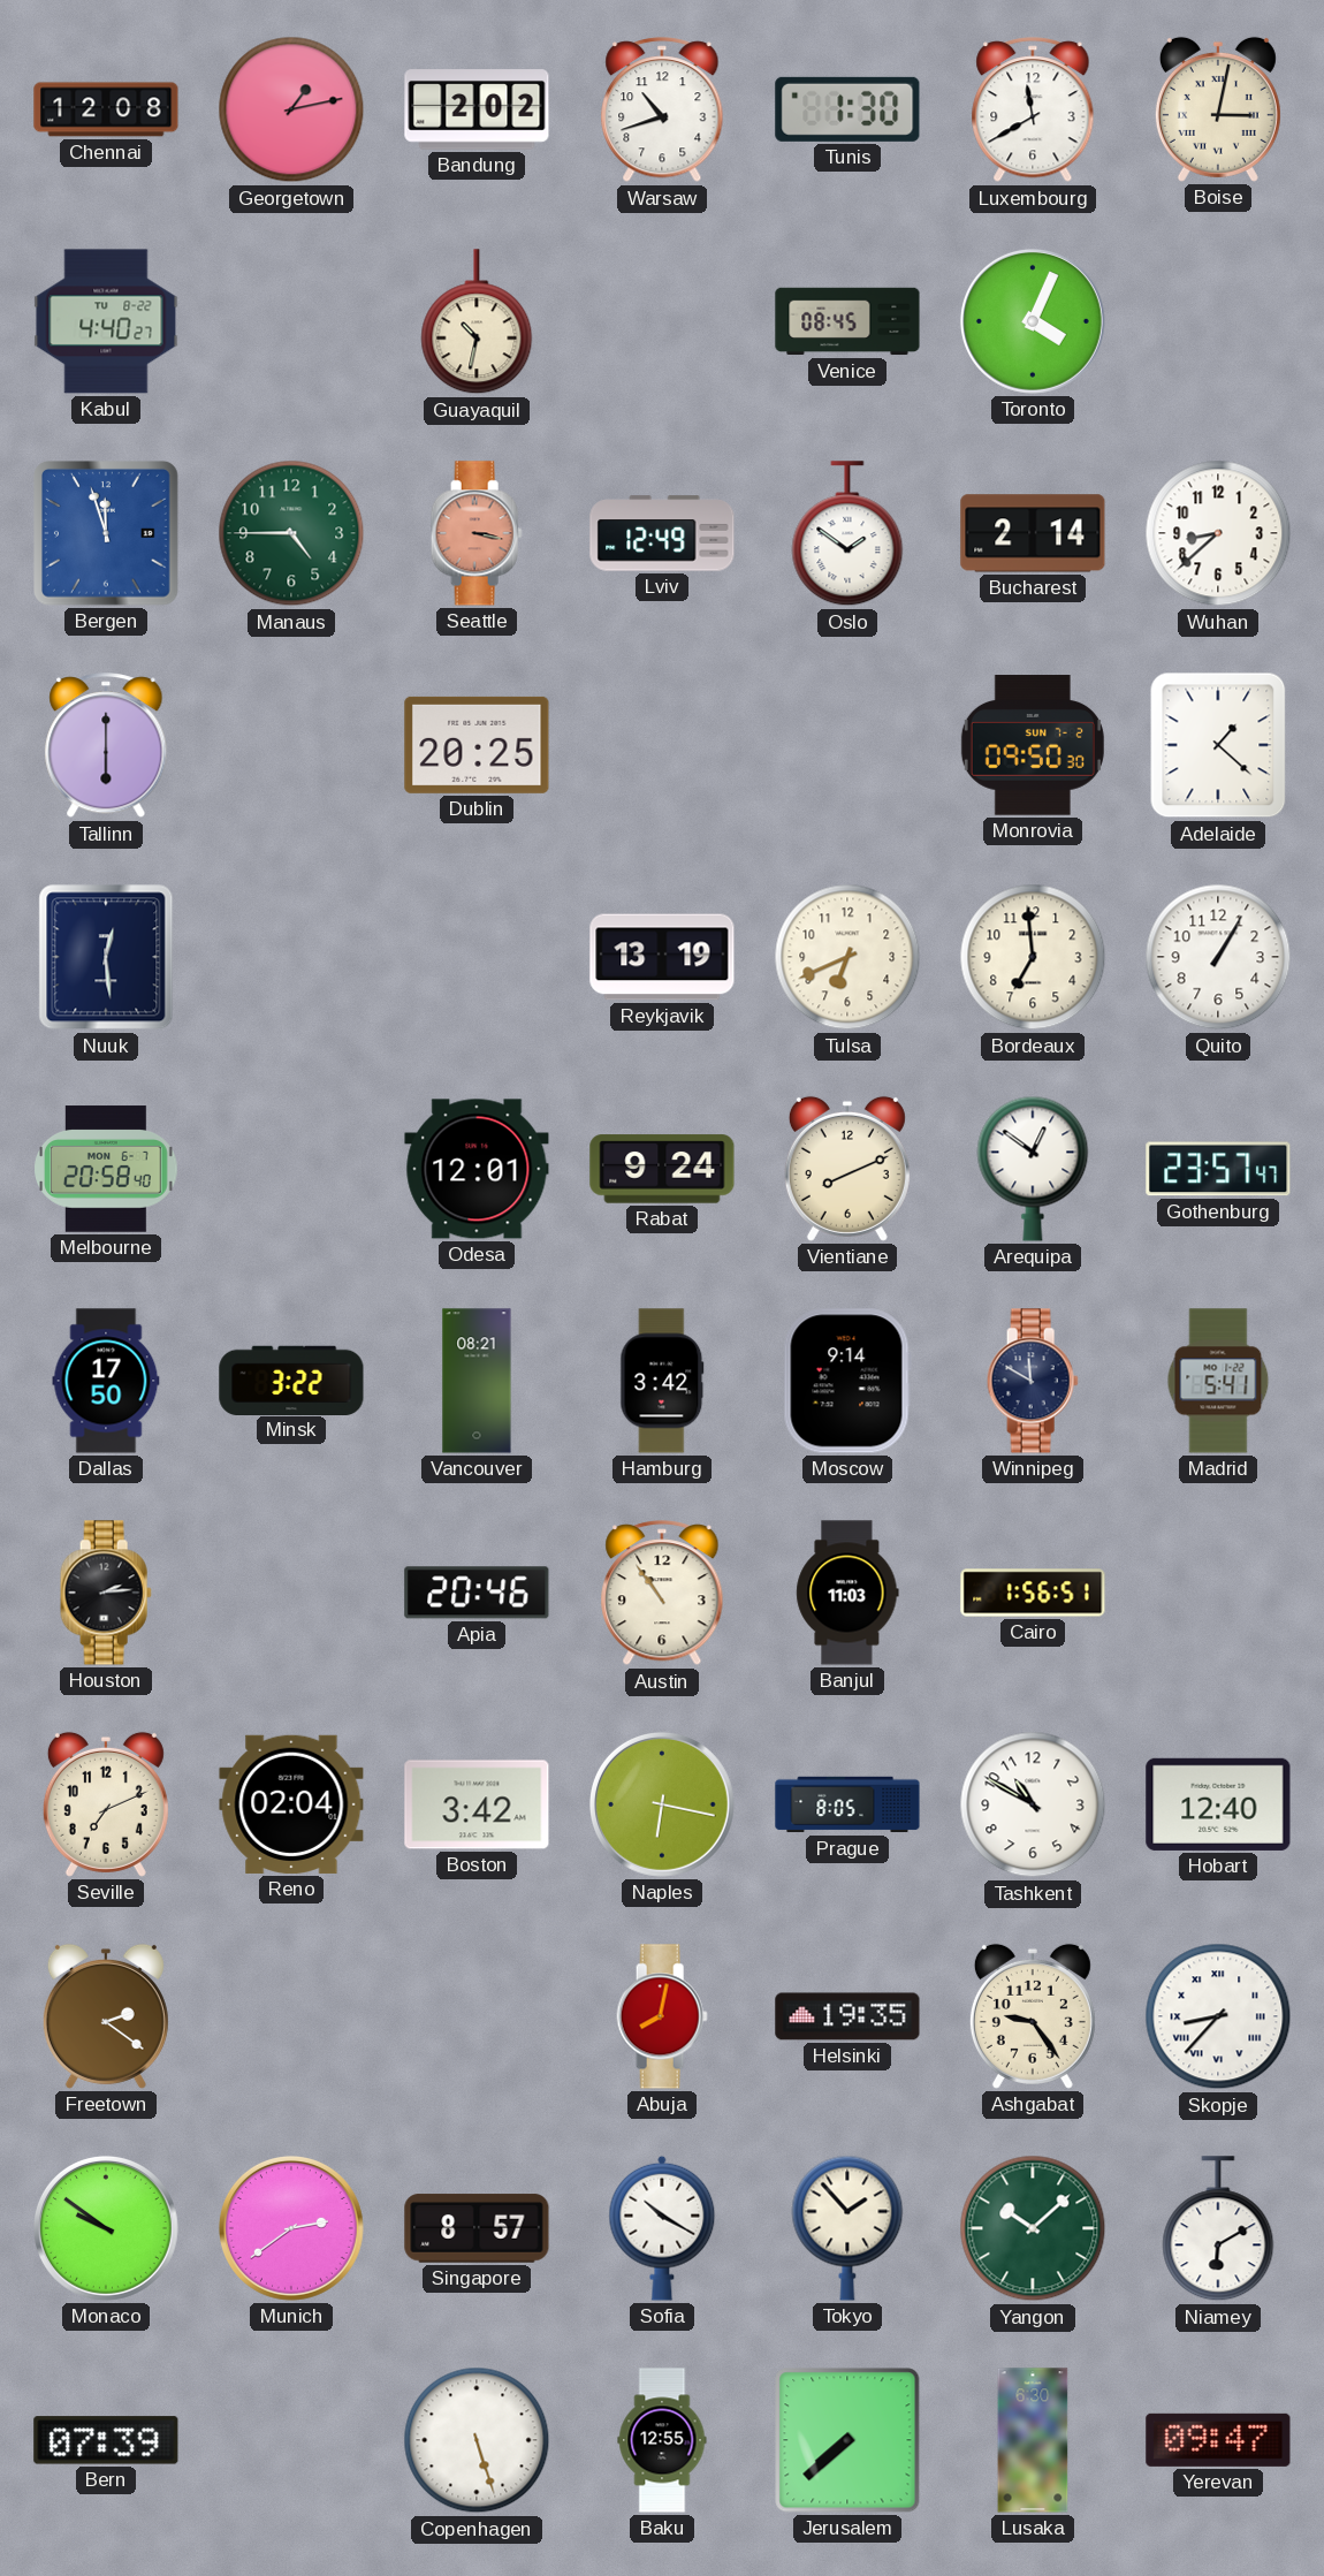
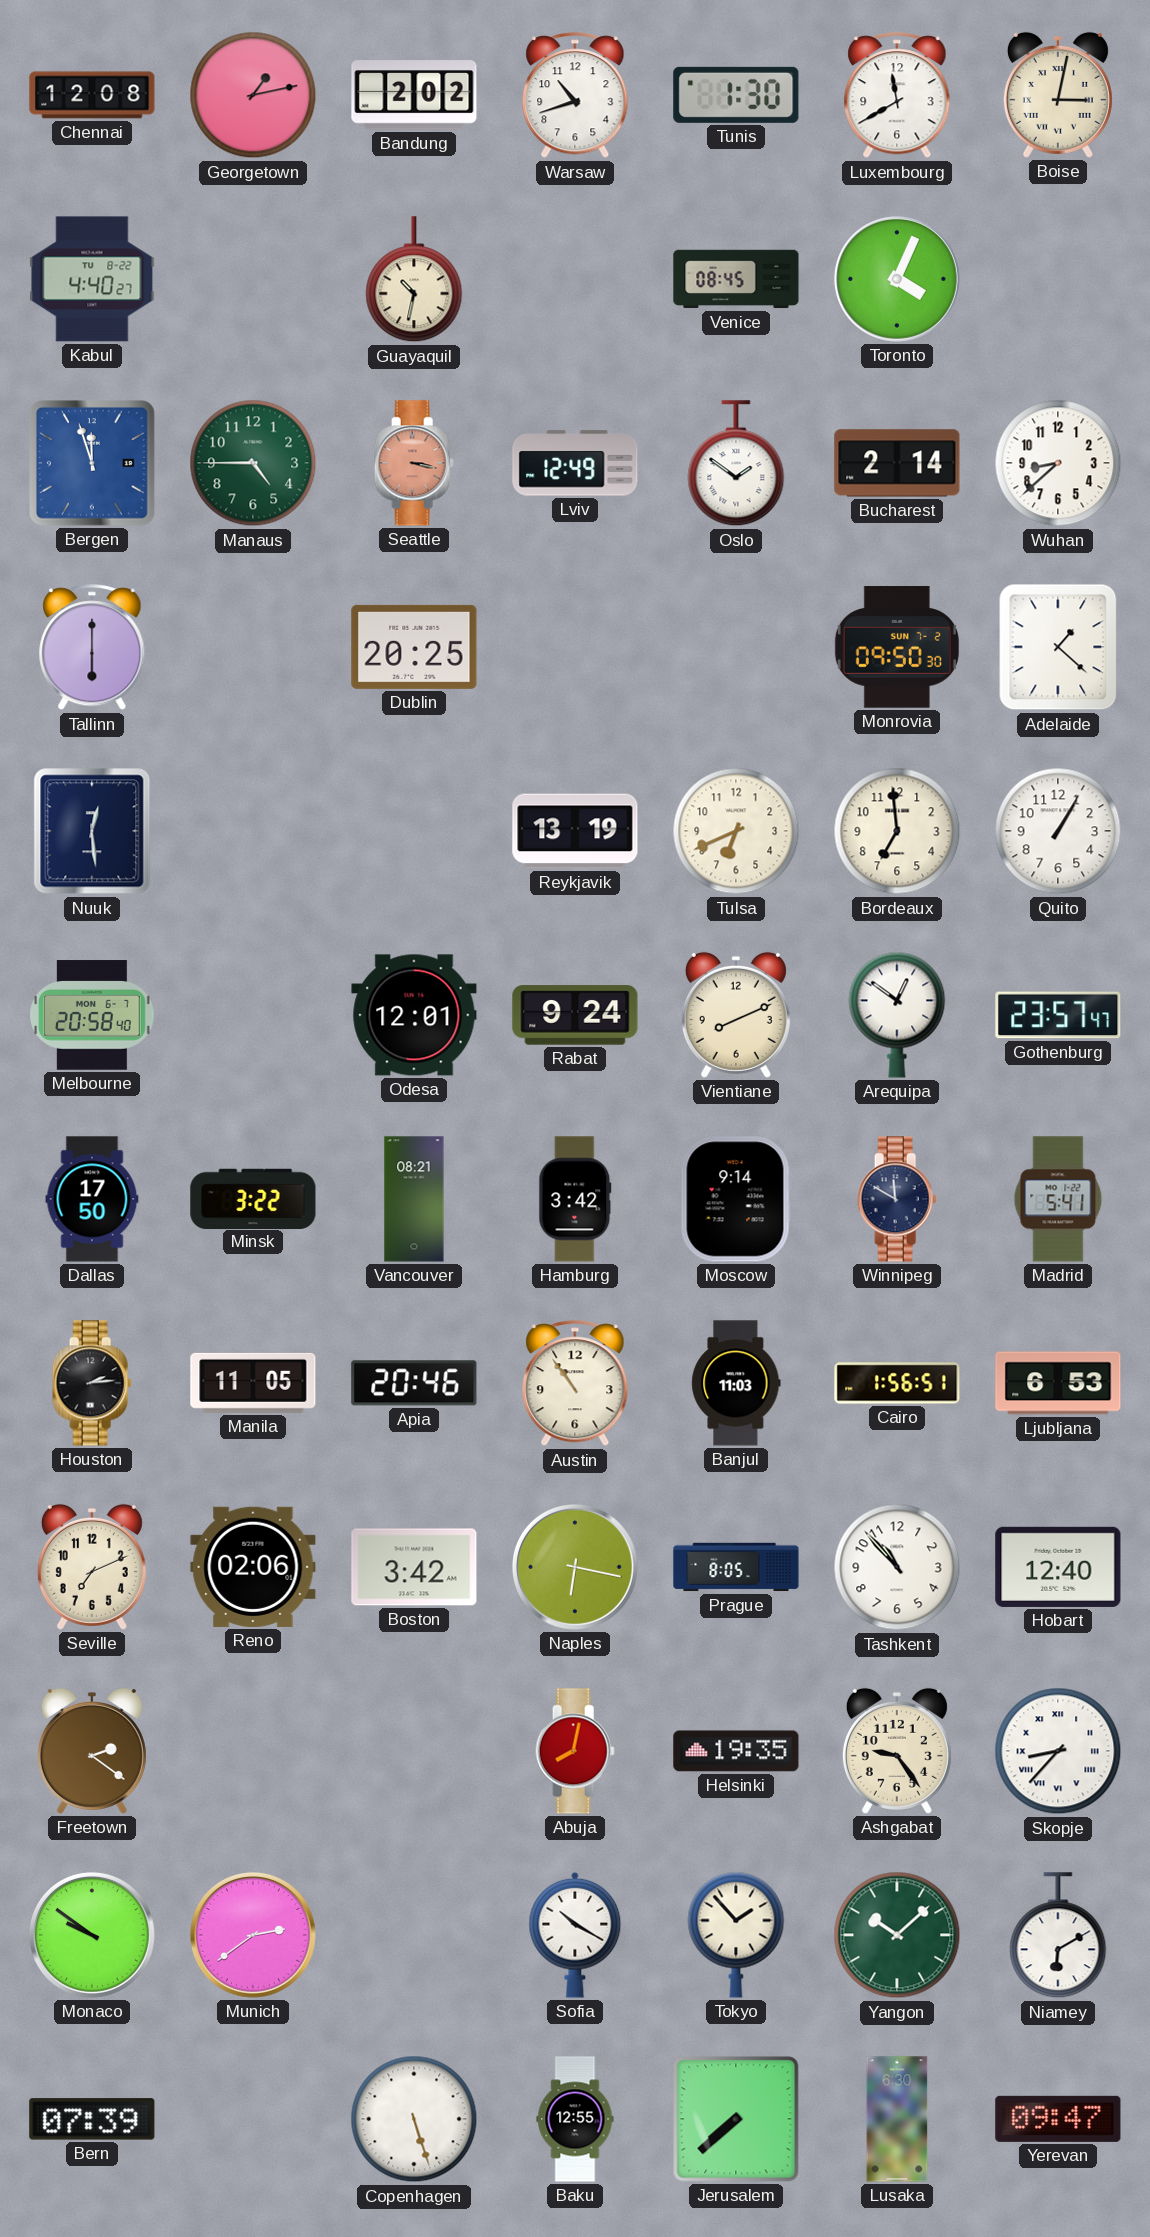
Manila: none -> 11:05
Ljubljana: none -> 6:53
Reno: 02:04 -> 02:06
Tashkent: 10:50 -> 10:53
Singapore: 8:57 -> none
